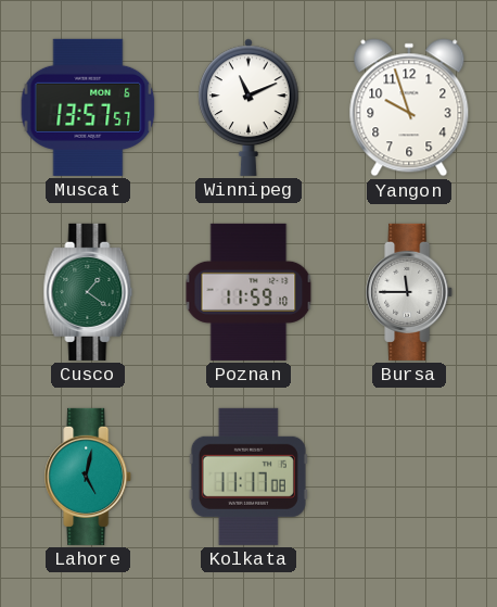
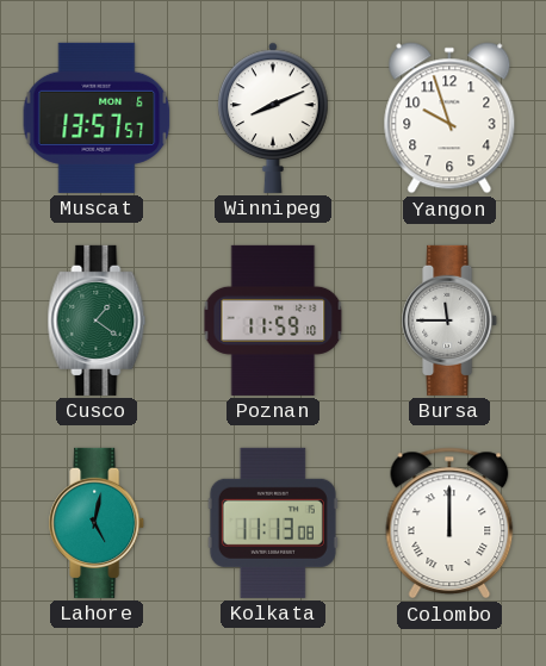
Winnipeg: 11:11 -> 8:11
Kolkata: 11:17 -> 11:13
Colombo: none -> 12:00
